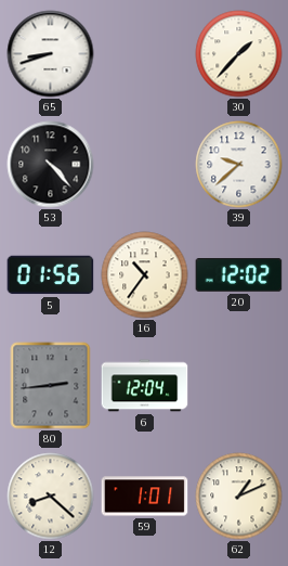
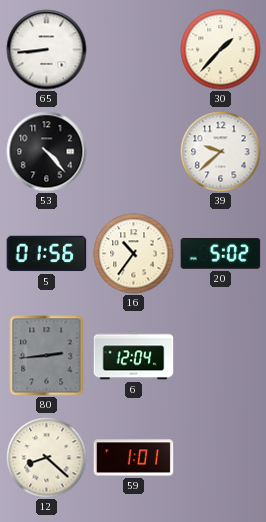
65: 8:42 -> 8:44
20: 12:02 -> 5:02
62: 1:11 -> none
